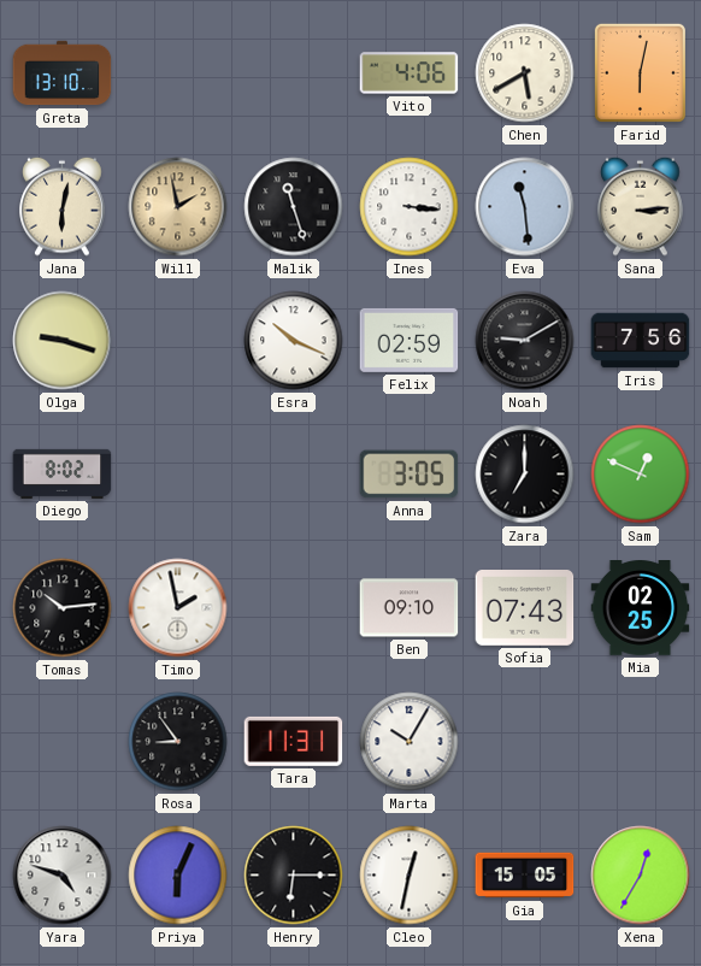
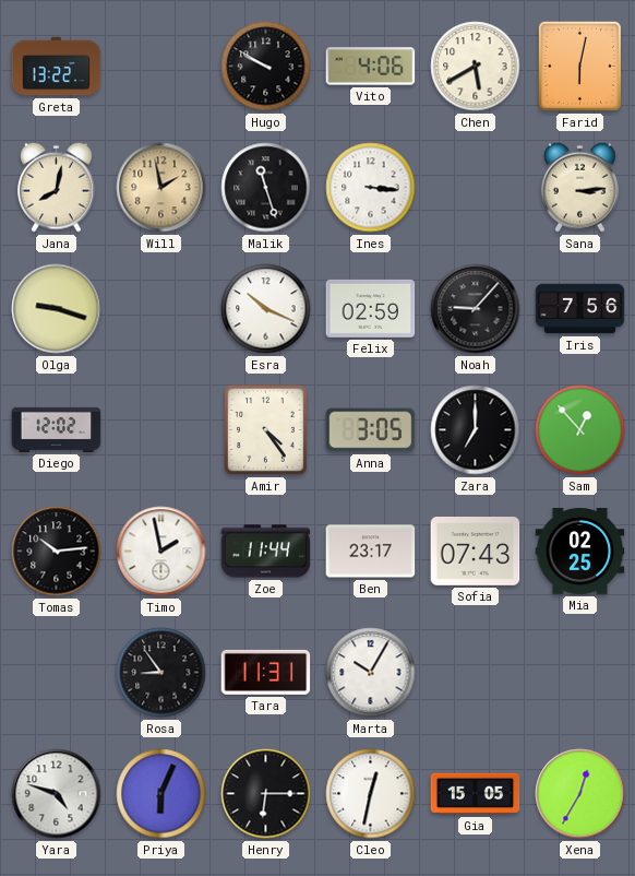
Greta: 13:10 -> 13:22
Hugo: none -> 9:50
Jana: 6:02 -> 8:02
Eva: 11:29 -> none
Noah: 9:10 -> 9:07
Diego: 8:02 -> 12:02
Amir: none -> 4:24
Sam: 12:49 -> 12:53
Zoe: none -> 11:44
Ben: 09:10 -> 23:17
